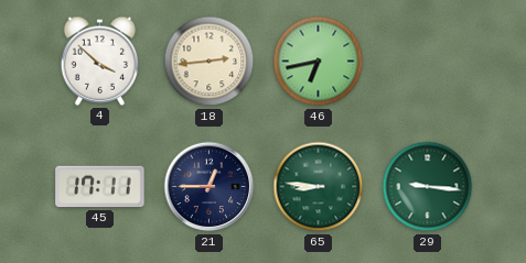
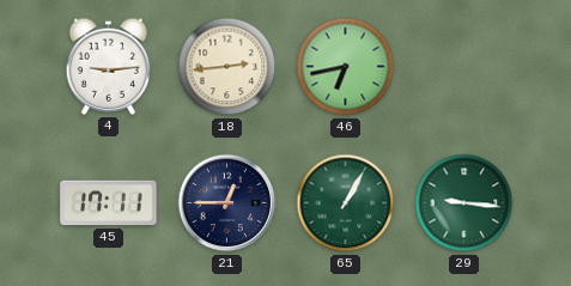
4: 3:52 -> 9:14
65: 8:46 -> 1:05
